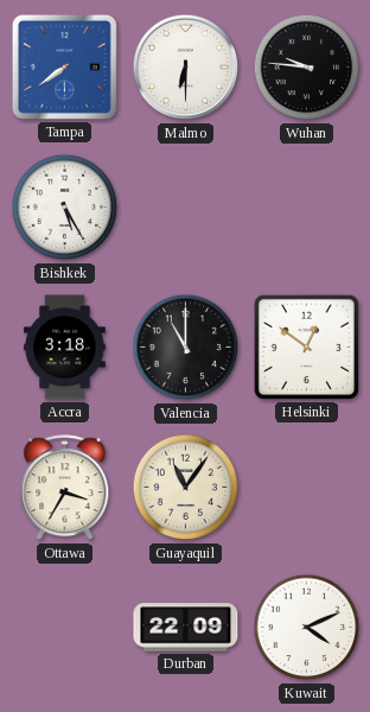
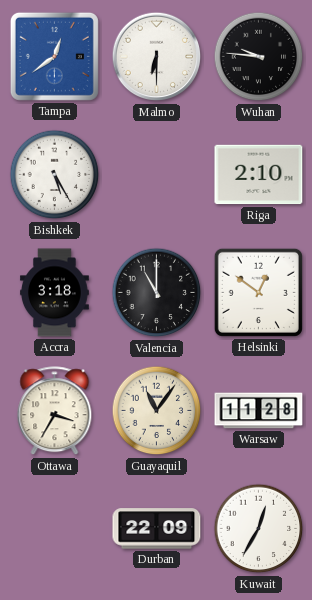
Tampa: 7:39 -> 12:39
Riga: none -> 2:10
Warsaw: none -> 11:28
Kuwait: 4:11 -> 12:35
